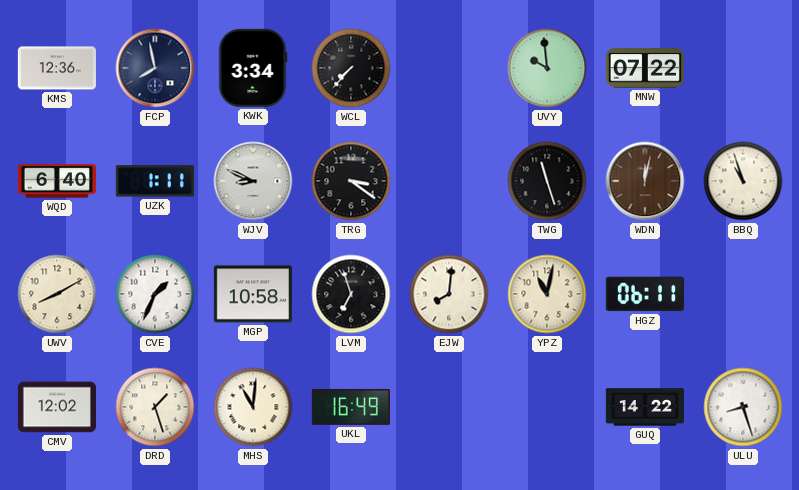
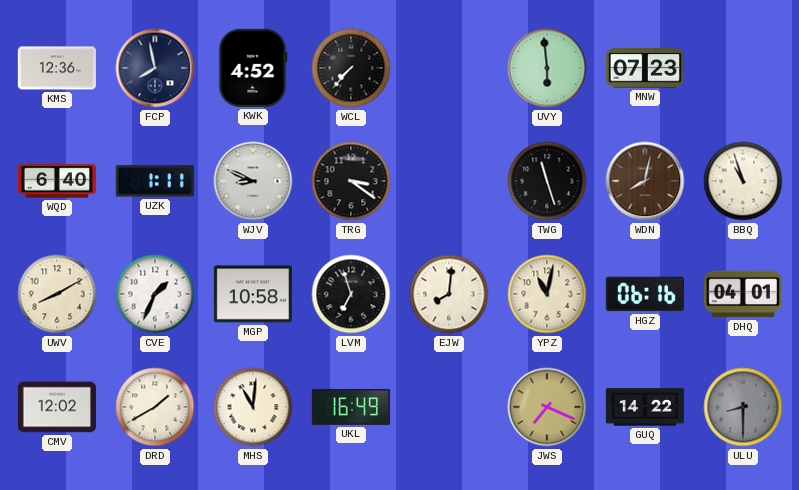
KWK: 3:34 -> 4:52
UVY: 9:59 -> 5:59
MNW: 07:22 -> 07:23
WDN: 12:02 -> 8:02
HGZ: 06:11 -> 06:16
DHQ: none -> 04:01
DRD: 1:27 -> 1:40
JWS: none -> 7:19
ULU: 8:27 -> 8:30
ULU dial: white -> grey
